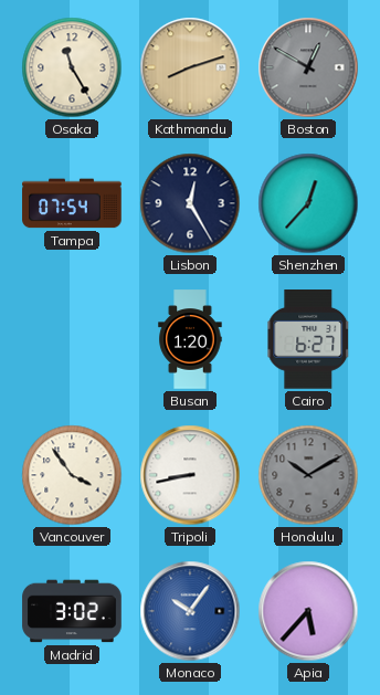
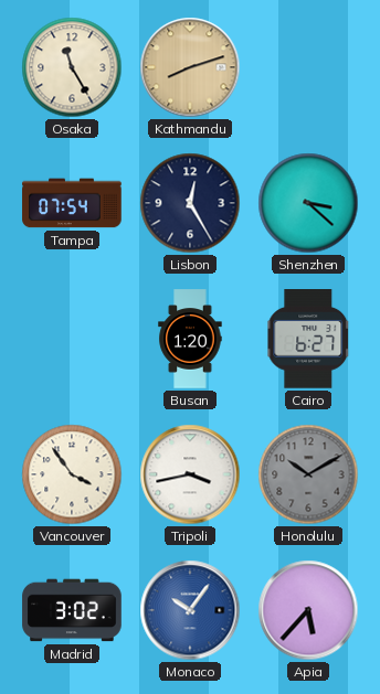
Boston: 12:50 -> none
Shenzhen: 12:37 -> 3:22
Tripoli: 8:43 -> 3:43
